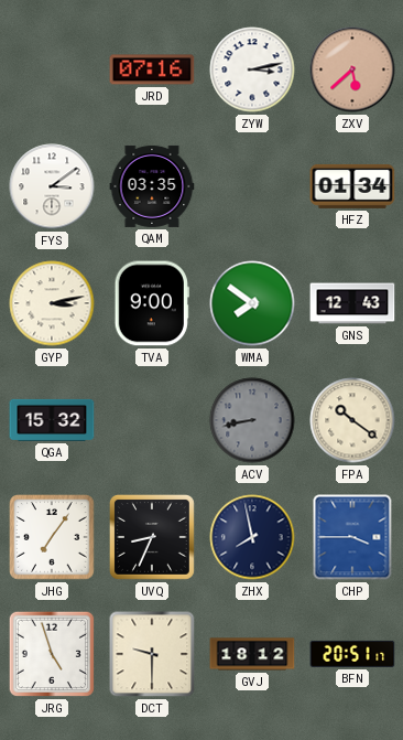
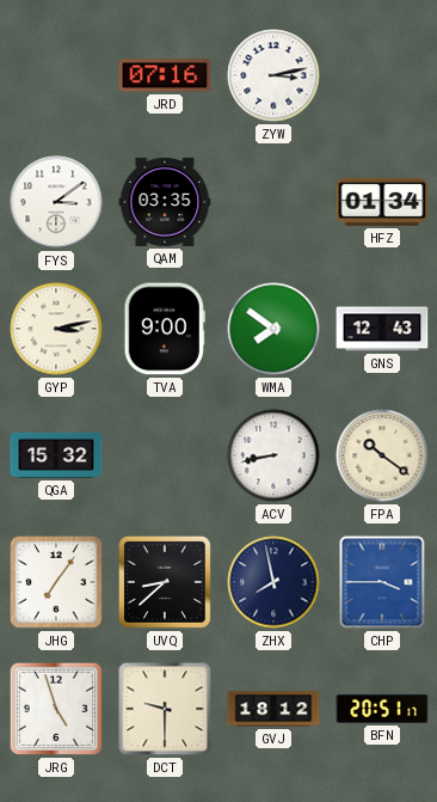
ZXV: 5:38 -> none
ACV dial: grey -> white
UVQ: 8:34 -> 8:38
